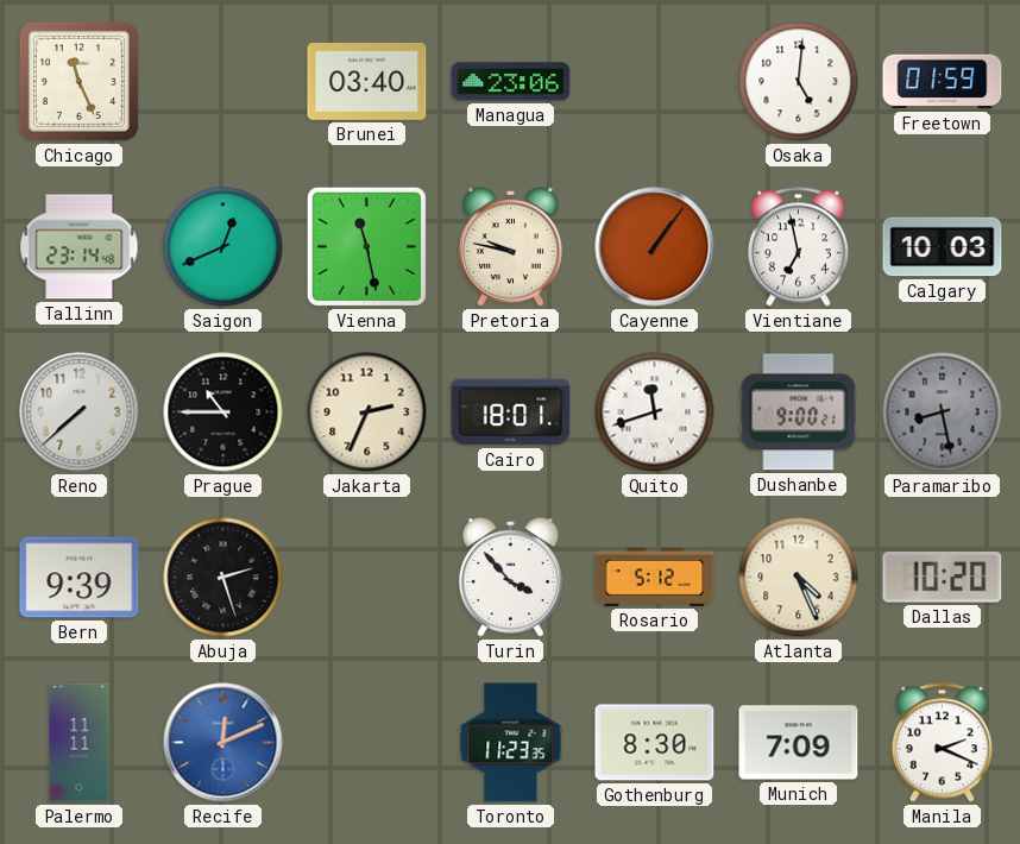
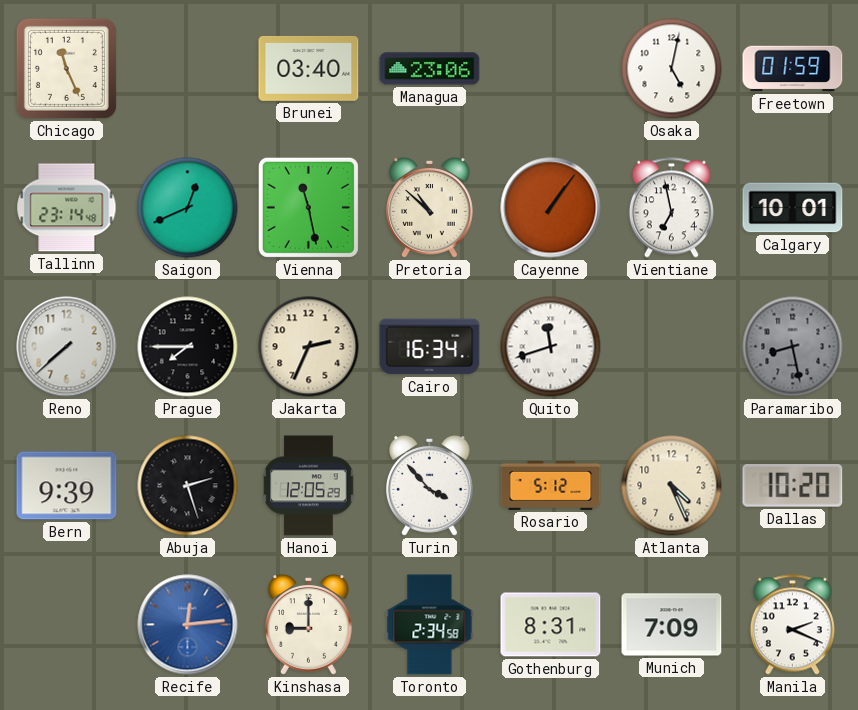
Osaka: 5:01 -> 5:02
Pretoria: 9:47 -> 10:52
Calgary: 10:03 -> 10:01
Prague: 10:45 -> 7:45
Cairo: 18:01 -> 16:34
Dushanbe: 9:00 -> none
Hanoi: none -> 12:05
Palermo: 11:11 -> none
Recife: 12:11 -> 12:14
Kinshasa: none -> 9:00
Toronto: 11:23 -> 2:34
Gothenburg: 8:30 -> 8:31
